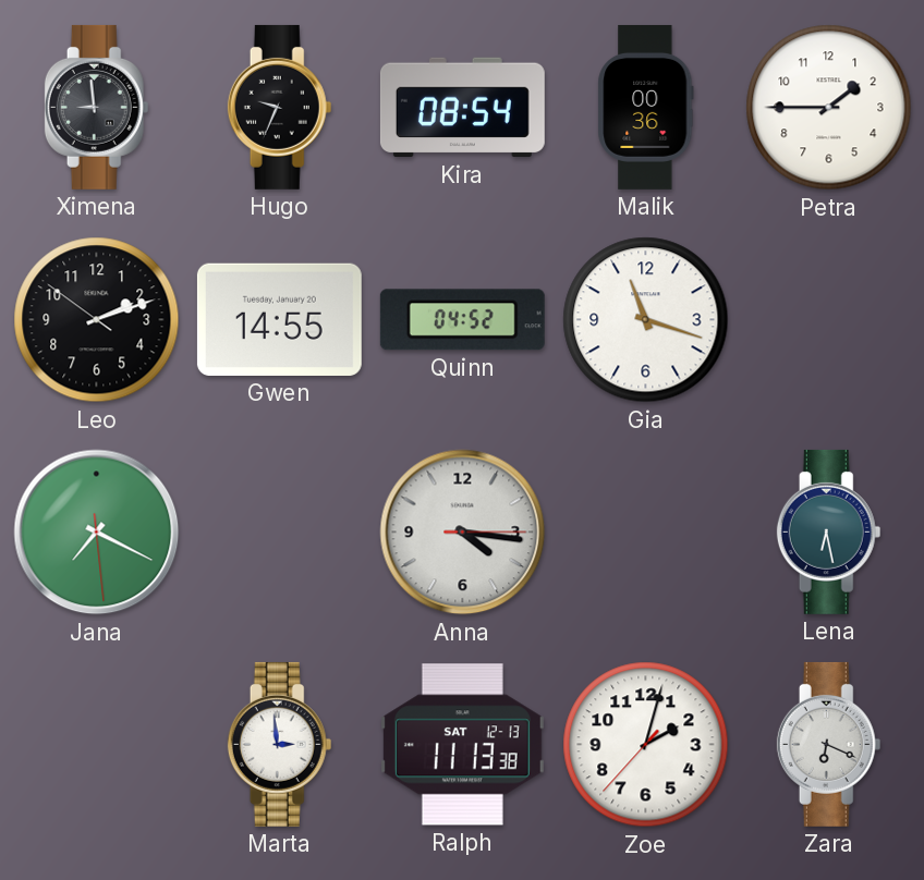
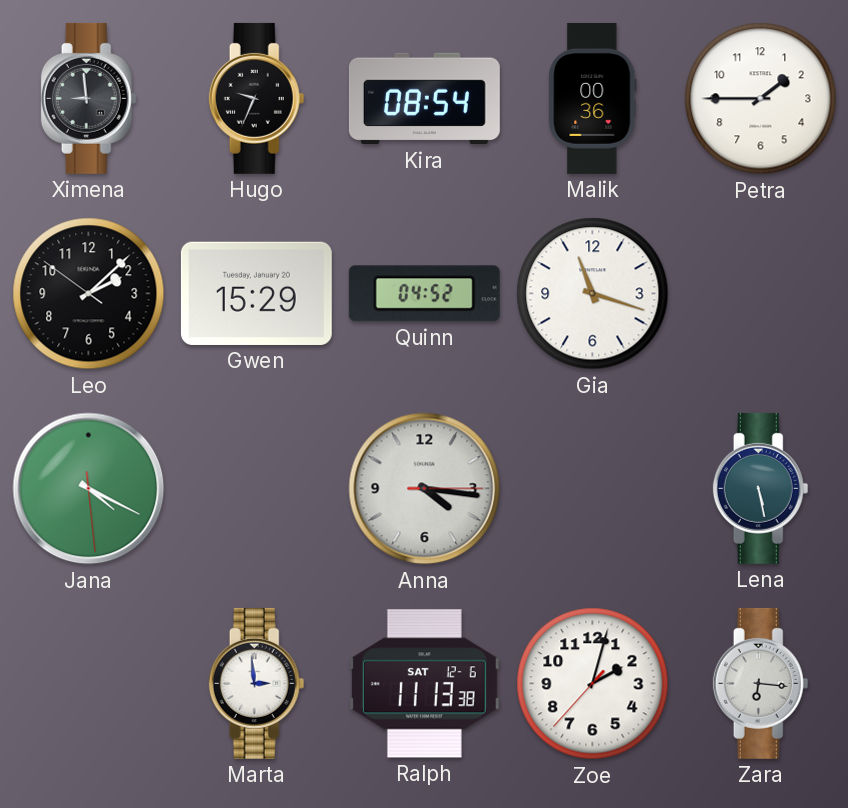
Leo: 2:11 -> 2:07
Gwen: 14:55 -> 15:29
Jana: 7:19 -> 4:19
Lena: 6:28 -> 5:28
Ralph date: SAT 12-13 -> SAT 12-6
Zara: 6:19 -> 6:16
